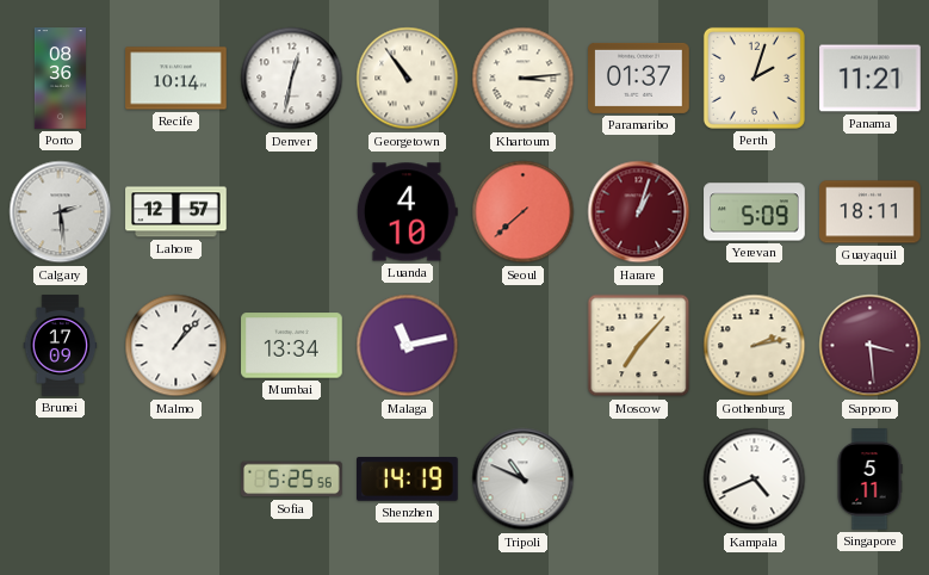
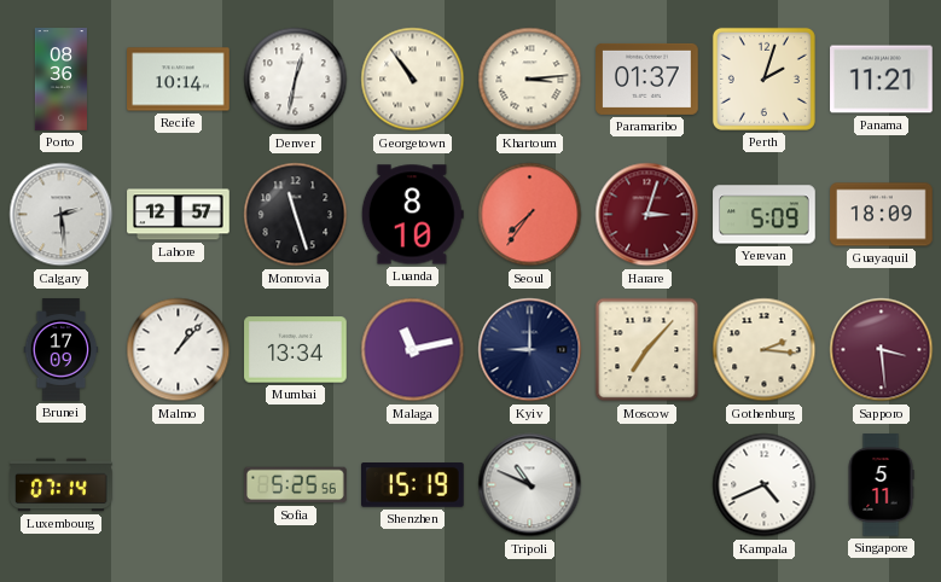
Monrovia: none -> 11:27
Luanda: 4:10 -> 8:10
Seoul: 7:38 -> 7:36
Harare: 1:03 -> 3:03
Guayaquil: 18:11 -> 18:09
Kyiv: none -> 9:00
Gothenburg: 2:13 -> 2:16
Luxembourg: none -> 07:14
Shenzhen: 14:19 -> 15:19
